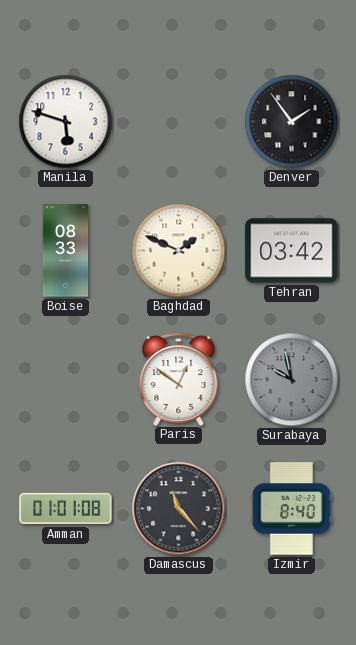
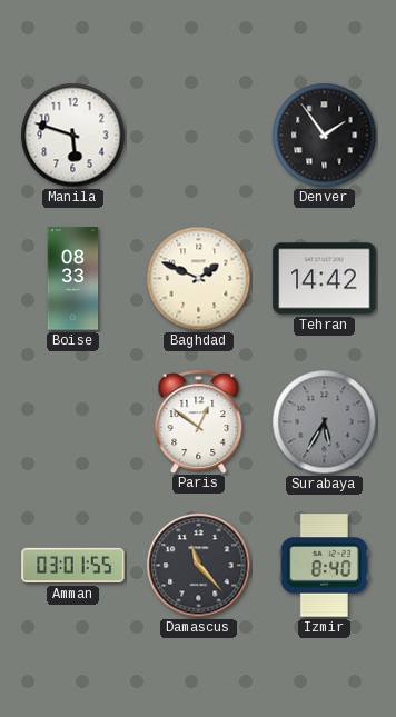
Tehran: 03:42 -> 14:42
Surabaya: 9:58 -> 5:35
Amman: 01:01 -> 03:01
